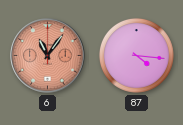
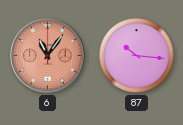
87: 4:16 -> 10:16
